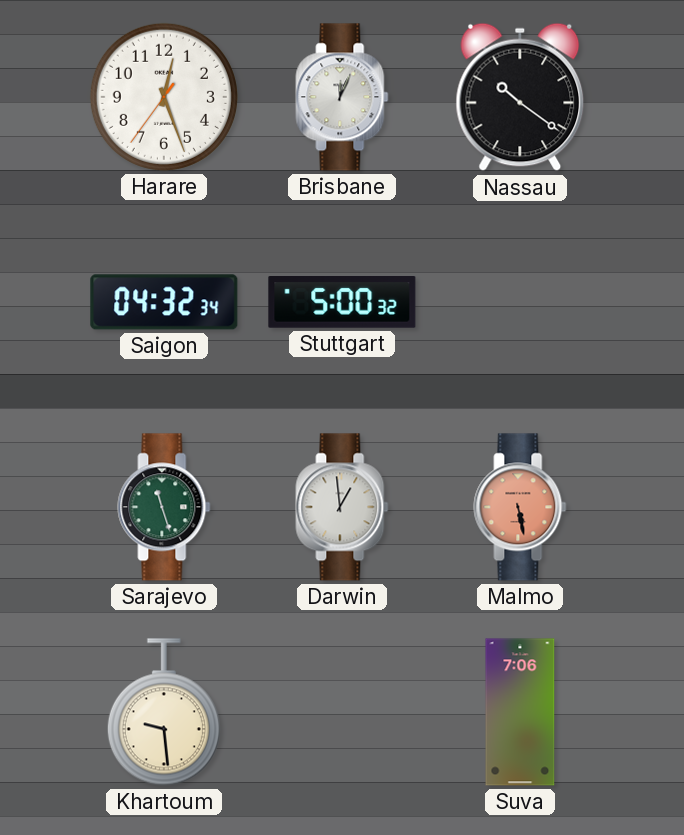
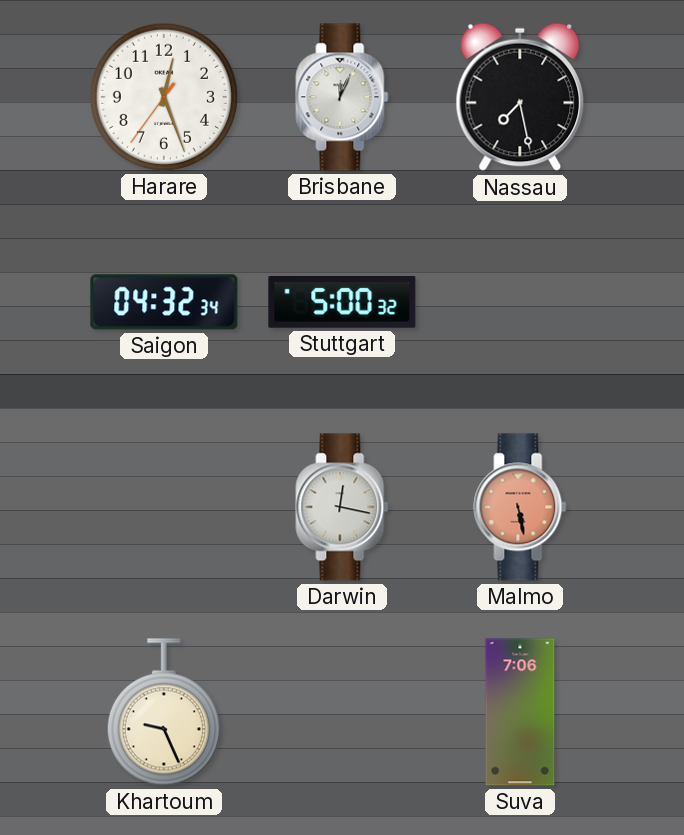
Nassau: 10:21 -> 7:28
Sarajevo: 11:27 -> none
Darwin: 12:59 -> 12:17
Khartoum: 9:29 -> 9:26
